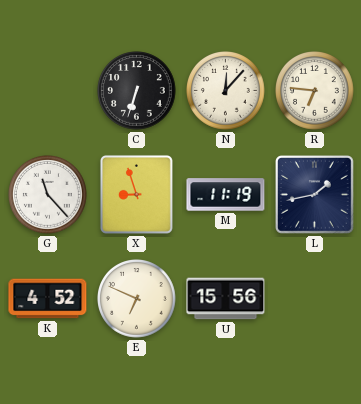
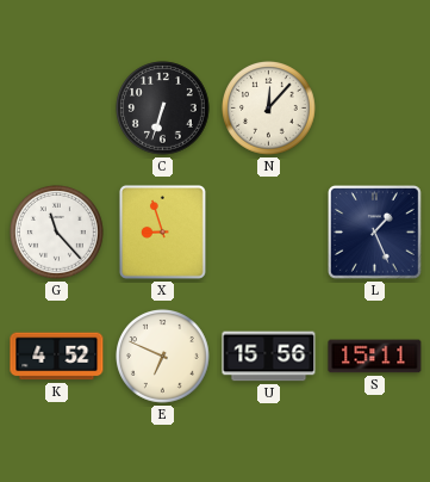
R: 6:46 -> none
M: 11:19 -> none
L: 1:43 -> 1:26
S: none -> 15:11
